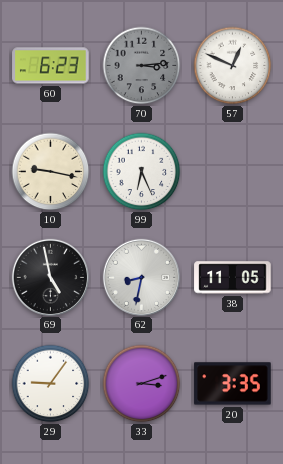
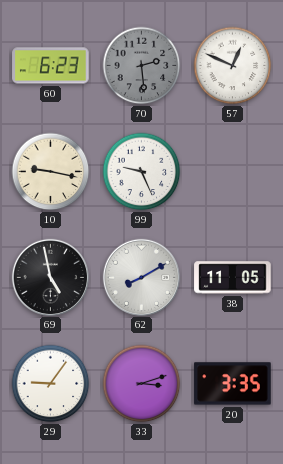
70: 3:14 -> 2:29
99: 6:26 -> 9:26
62: 8:32 -> 8:10
